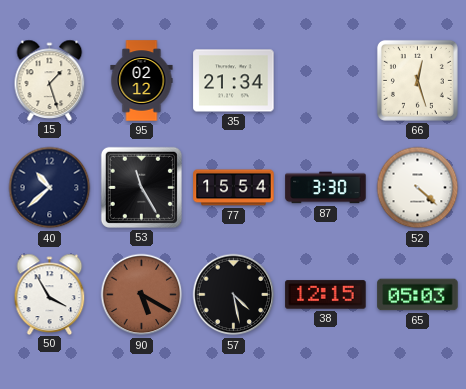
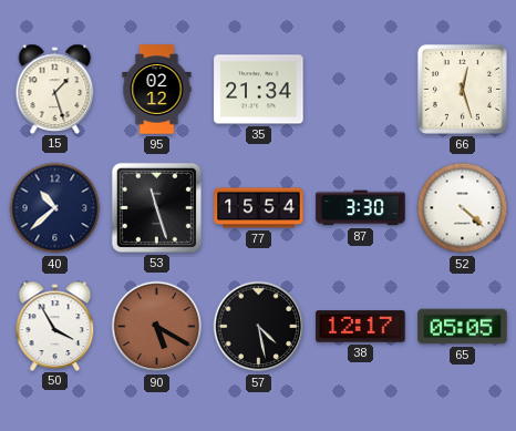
53: 11:25 -> 11:27
38: 12:15 -> 12:17
65: 05:03 -> 05:05
